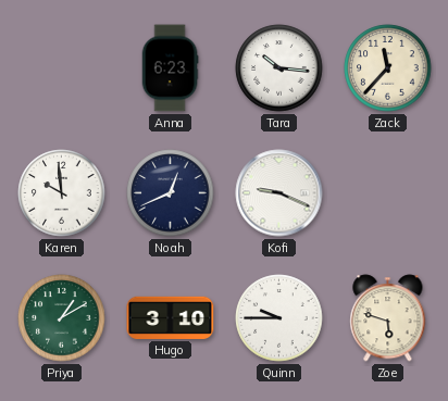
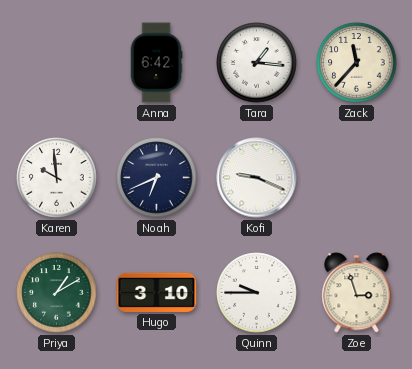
Anna: 6:23 -> 6:42
Tara: 10:16 -> 1:16
Noah: 12:41 -> 6:41
Zoe: 5:48 -> 2:57
